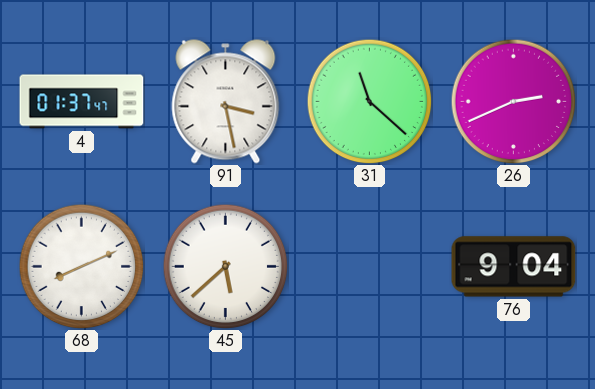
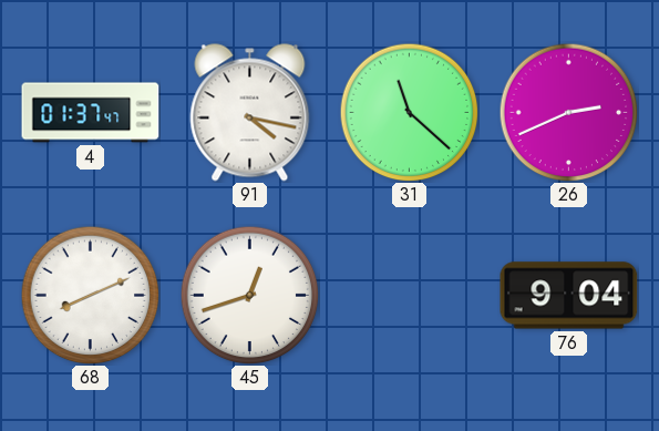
91: 3:28 -> 4:17
45: 5:38 -> 12:42
